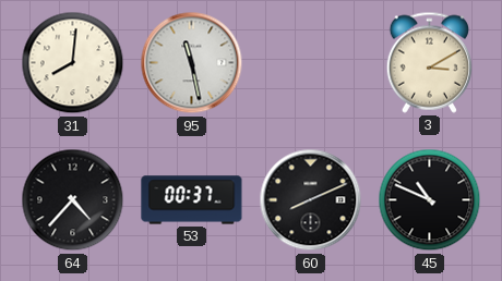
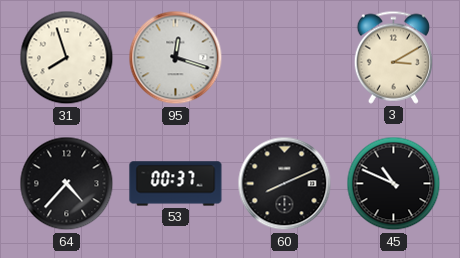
31: 8:01 -> 7:57
95: 11:28 -> 12:18
